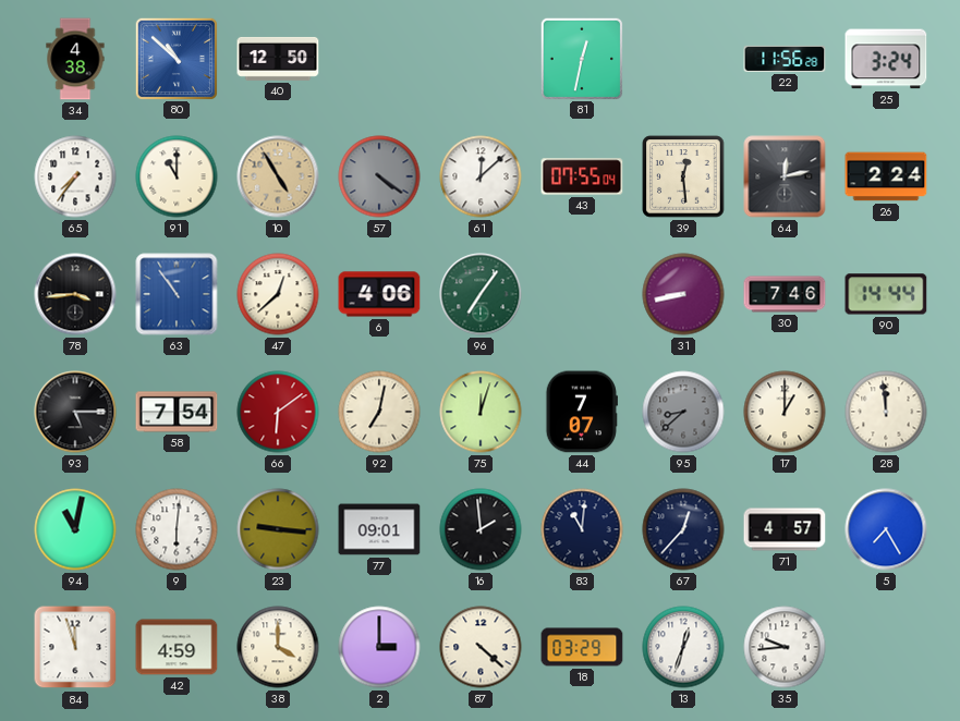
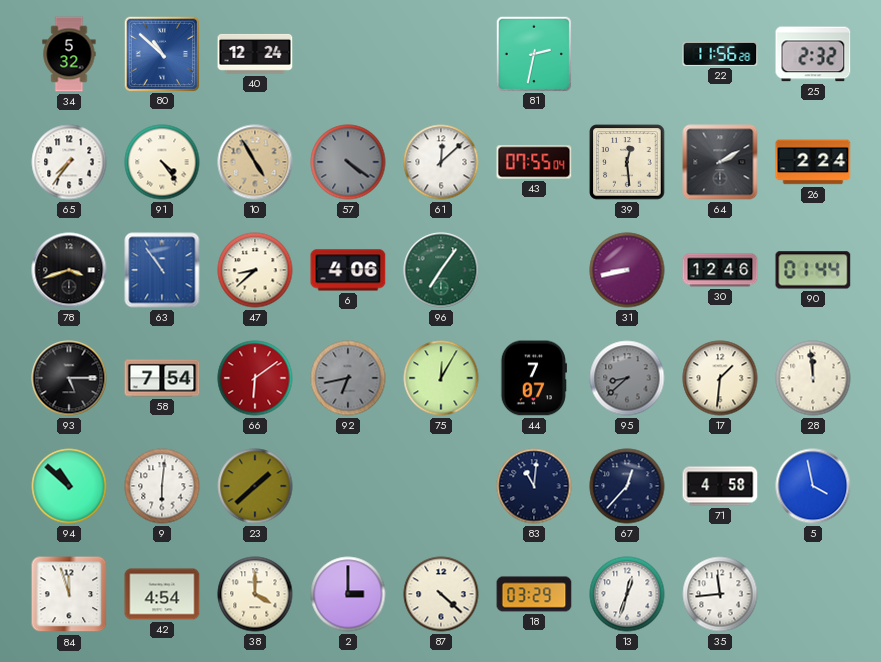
34: 4:38 -> 5:32
40: 12:50 -> 12:24
81: 12:32 -> 2:32
25: 3:24 -> 2:32
91: 11:00 -> 4:24
64: 12:13 -> 2:10
78: 3:44 -> 3:42
47: 12:38 -> 8:38
30: 7:46 -> 12:46
90: 14:44 -> 01:44
92: 7:02 -> 6:43
92 dial: cream -> grey
75: 12:03 -> 12:05
17: 1:00 -> 1:31
94: 11:02 -> 10:52
23: 9:16 -> 1:38
77: 09:01 -> none
16: 1:59 -> none
71: 4:57 -> 4:58
5: 7:25 -> 3:58
42: 4:59 -> 4:54
35: 9:44 -> 11:44
